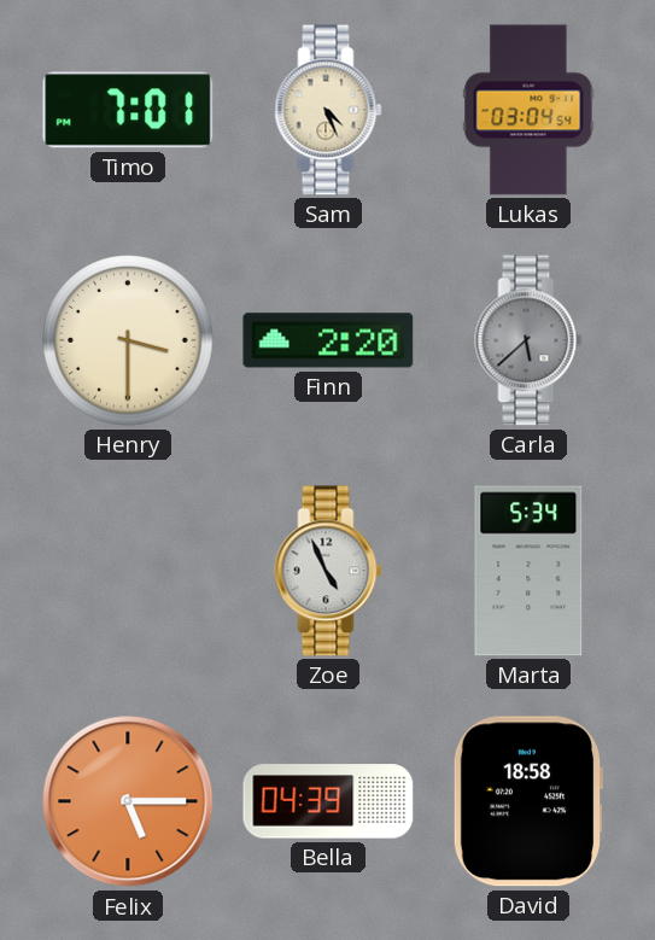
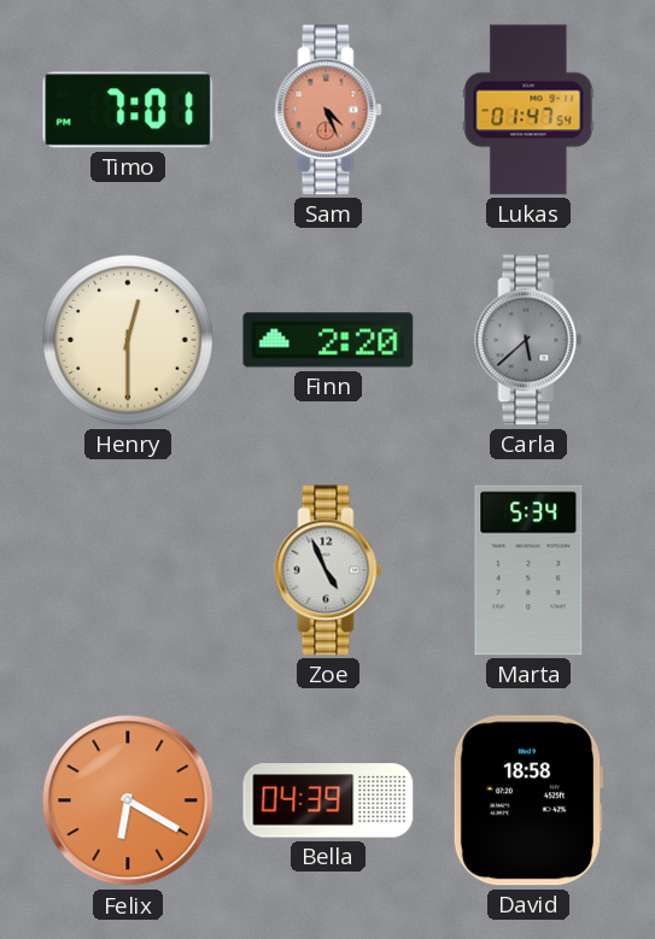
Sam dial: cream -> salmon
Lukas: 03:04 -> 01:47
Henry: 3:30 -> 12:30
Felix: 5:15 -> 6:20
